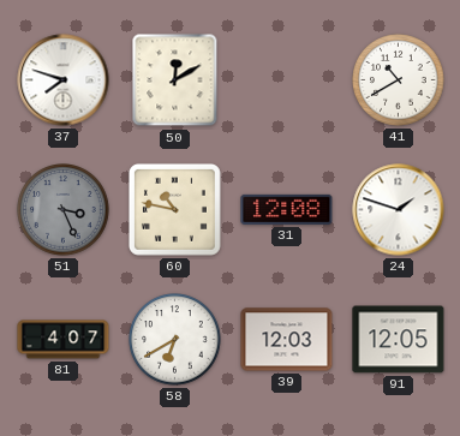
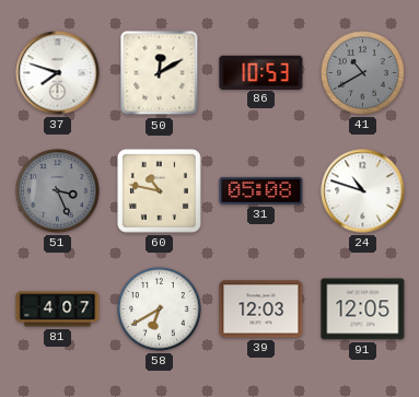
86: none -> 10:53
41 dial: white -> grey
31: 12:08 -> 05:08
24: 1:48 -> 10:48
